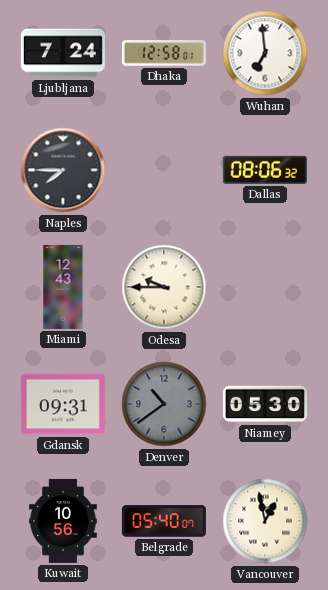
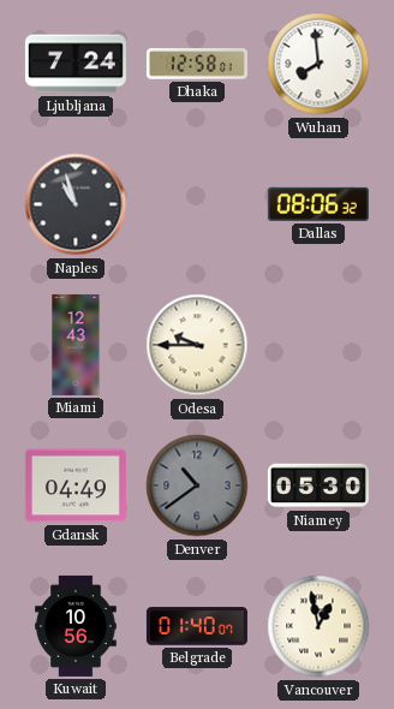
Wuhan: 6:59 -> 7:59
Naples: 7:45 -> 10:57
Gdansk: 09:31 -> 04:49
Belgrade: 05:40 -> 01:40
